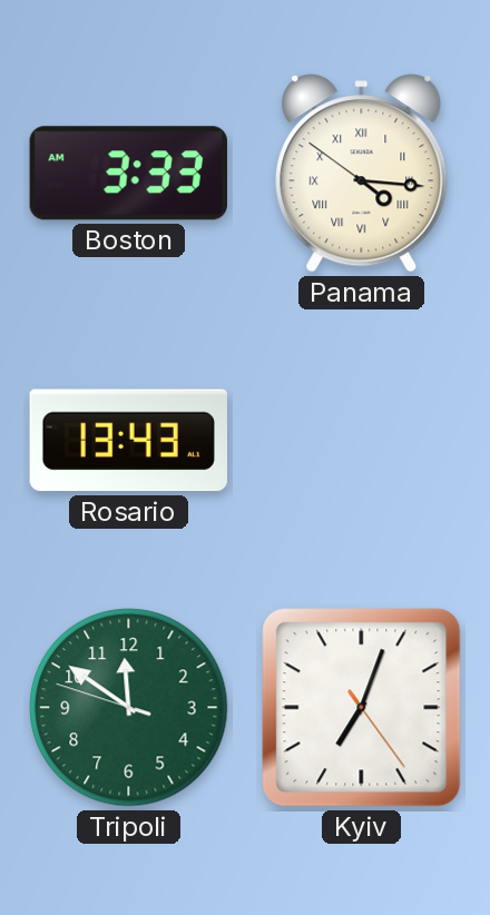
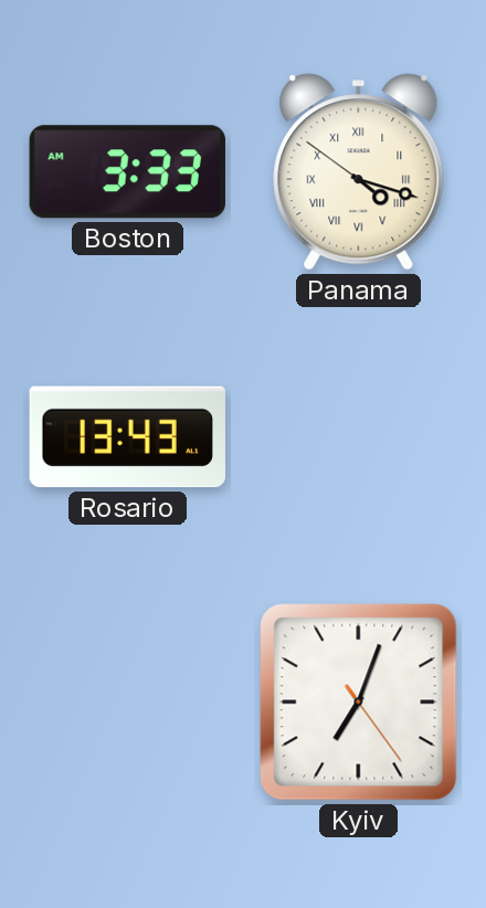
Panama: 4:15 -> 4:17
Tripoli: 11:50 -> none
